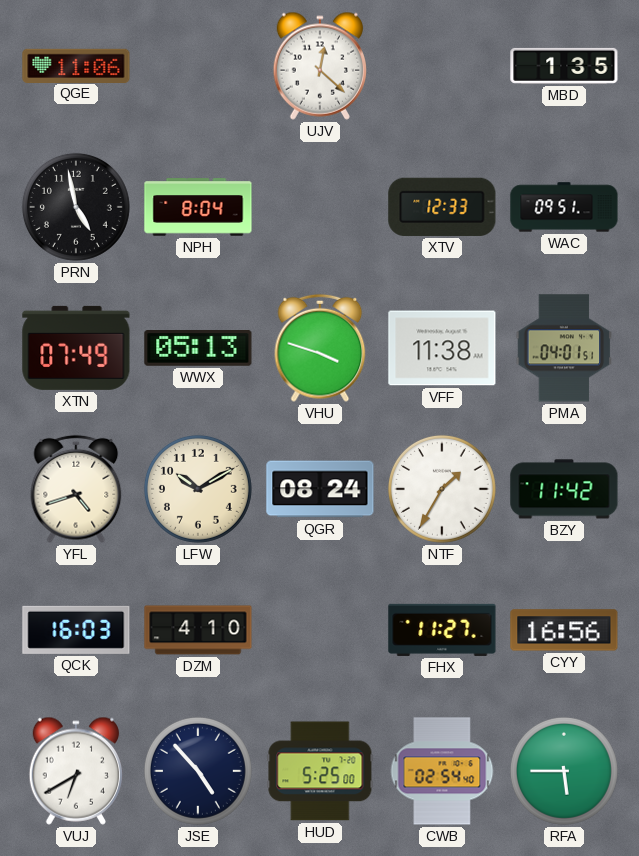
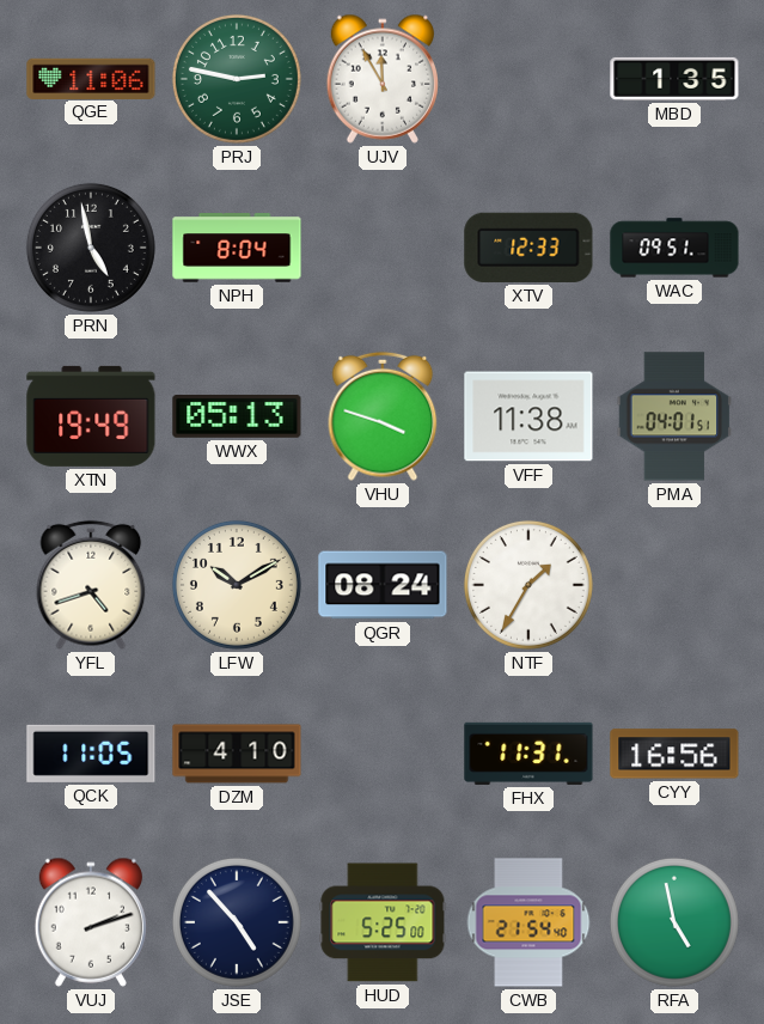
PRJ: none -> 2:47
UJV: 12:22 -> 11:55
XTN: 07:49 -> 19:49
BZY: 11:42 -> none
QCK: 16:03 -> 11:05
FHX: 11:27 -> 11:31
VUJ: 6:40 -> 2:12
CWB: 02:54 -> 21:54
RFA: 5:45 -> 4:58
